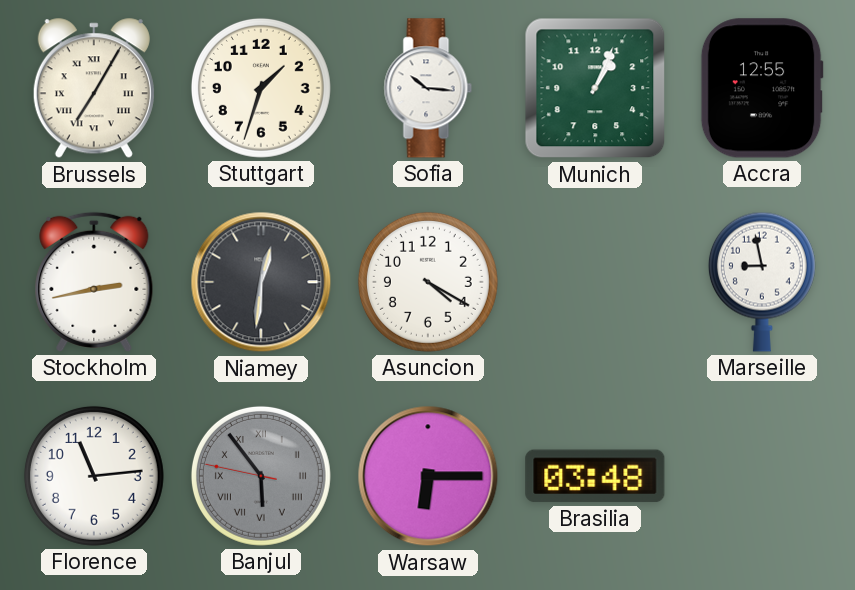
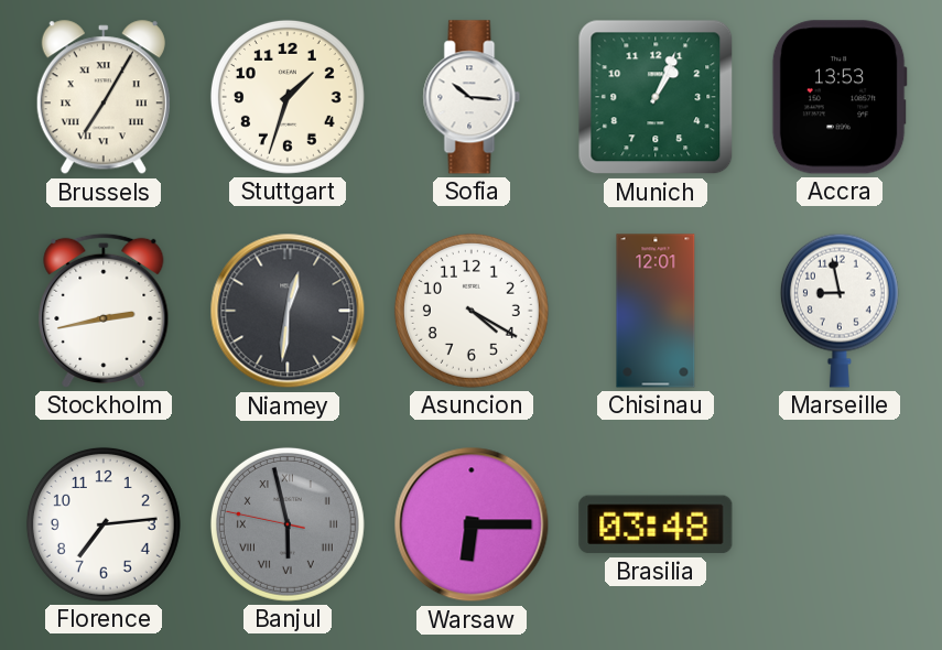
Accra: 12:55 -> 13:53
Chisinau: none -> 12:01
Florence: 11:14 -> 7:14
Banjul: 5:53 -> 5:57
